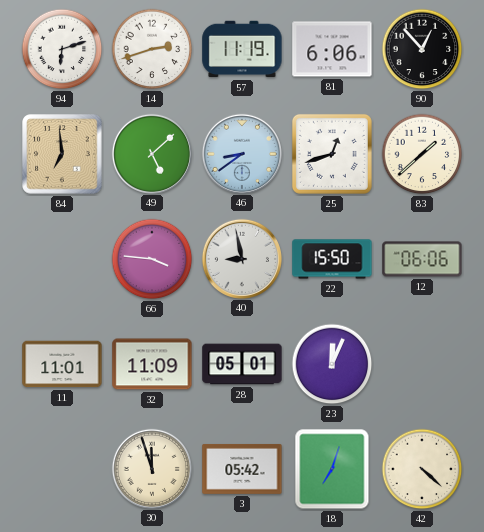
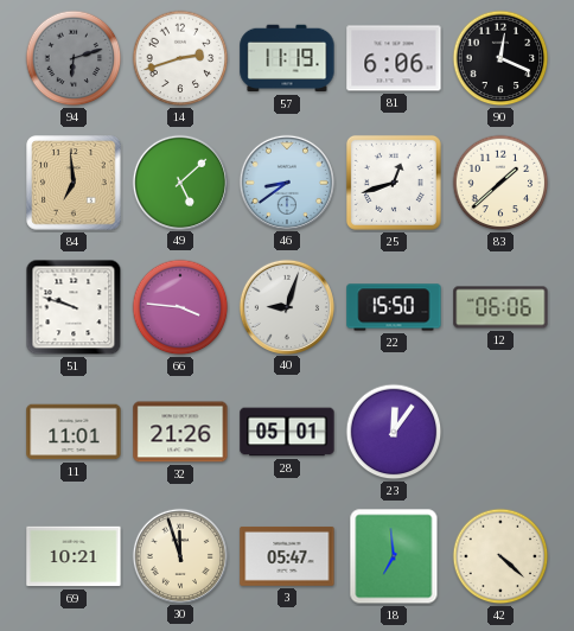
94 dial: white -> grey
90: 12:53 -> 12:19
51: none -> 9:48
40: 8:58 -> 9:03
32: 11:09 -> 21:26
23: 12:04 -> 12:06
69: none -> 10:21
3: 05:42 -> 05:47
18: 7:03 -> 6:59
